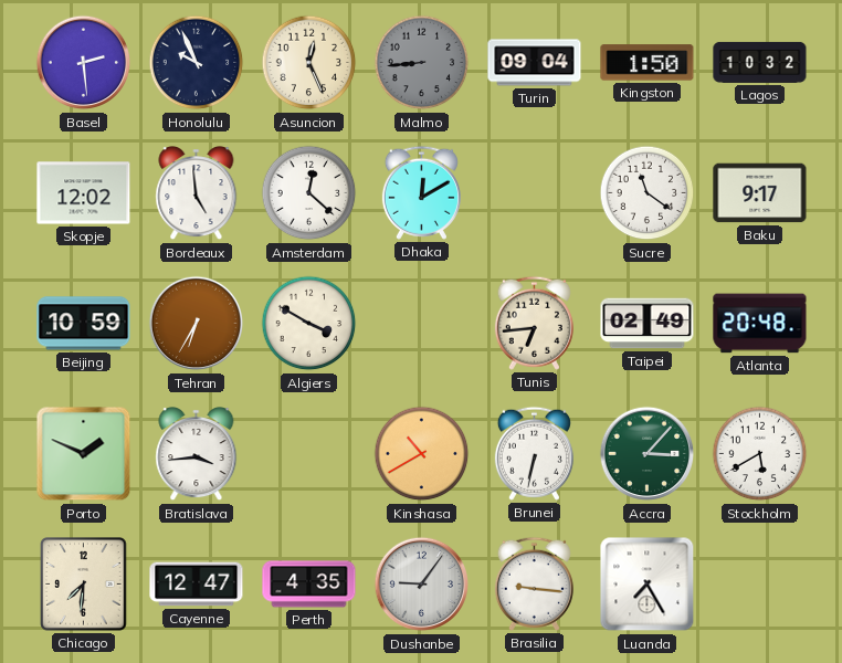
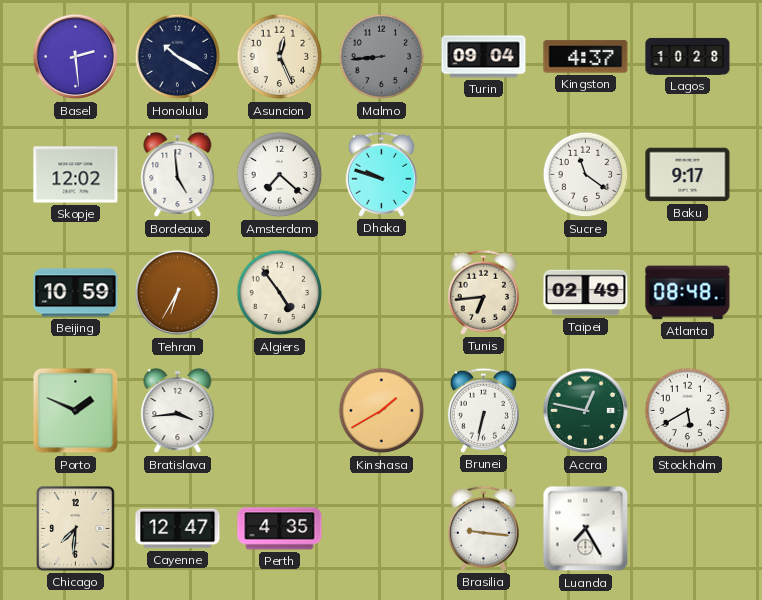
Honolulu: 9:56 -> 10:20
Kingston: 1:50 -> 4:37
Lagos: 10:32 -> 10:28
Amsterdam: 12:22 -> 7:22
Dhaka: 12:10 -> 9:48
Algiers: 3:50 -> 4:54
Atlanta: 20:48 -> 08:48
Kinshasa: 10:40 -> 1:40
Accra: 3:07 -> 12:47
Dushanbe: 9:06 -> none
